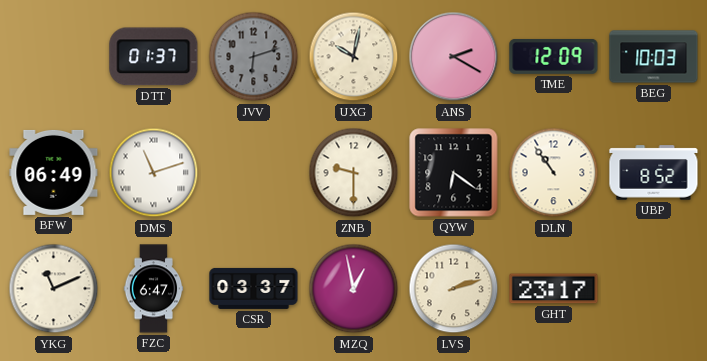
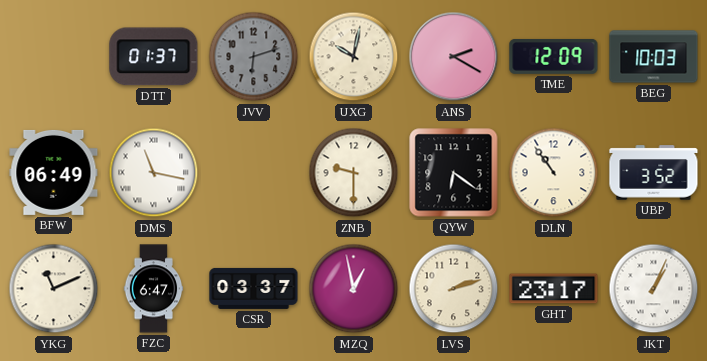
DMS: 11:12 -> 11:17
UBP: 8:52 -> 3:52
JKT: none -> 1:04
